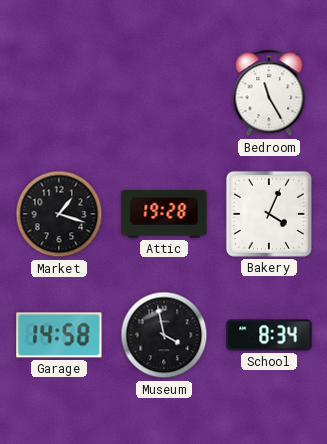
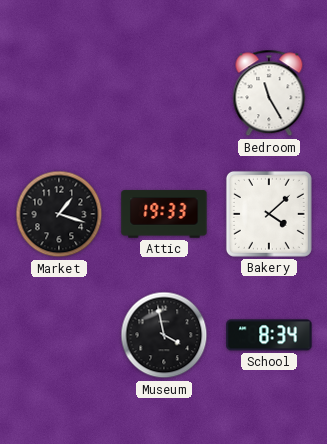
Attic: 19:28 -> 19:33
Bakery: 4:04 -> 4:08
Garage: 14:58 -> none
